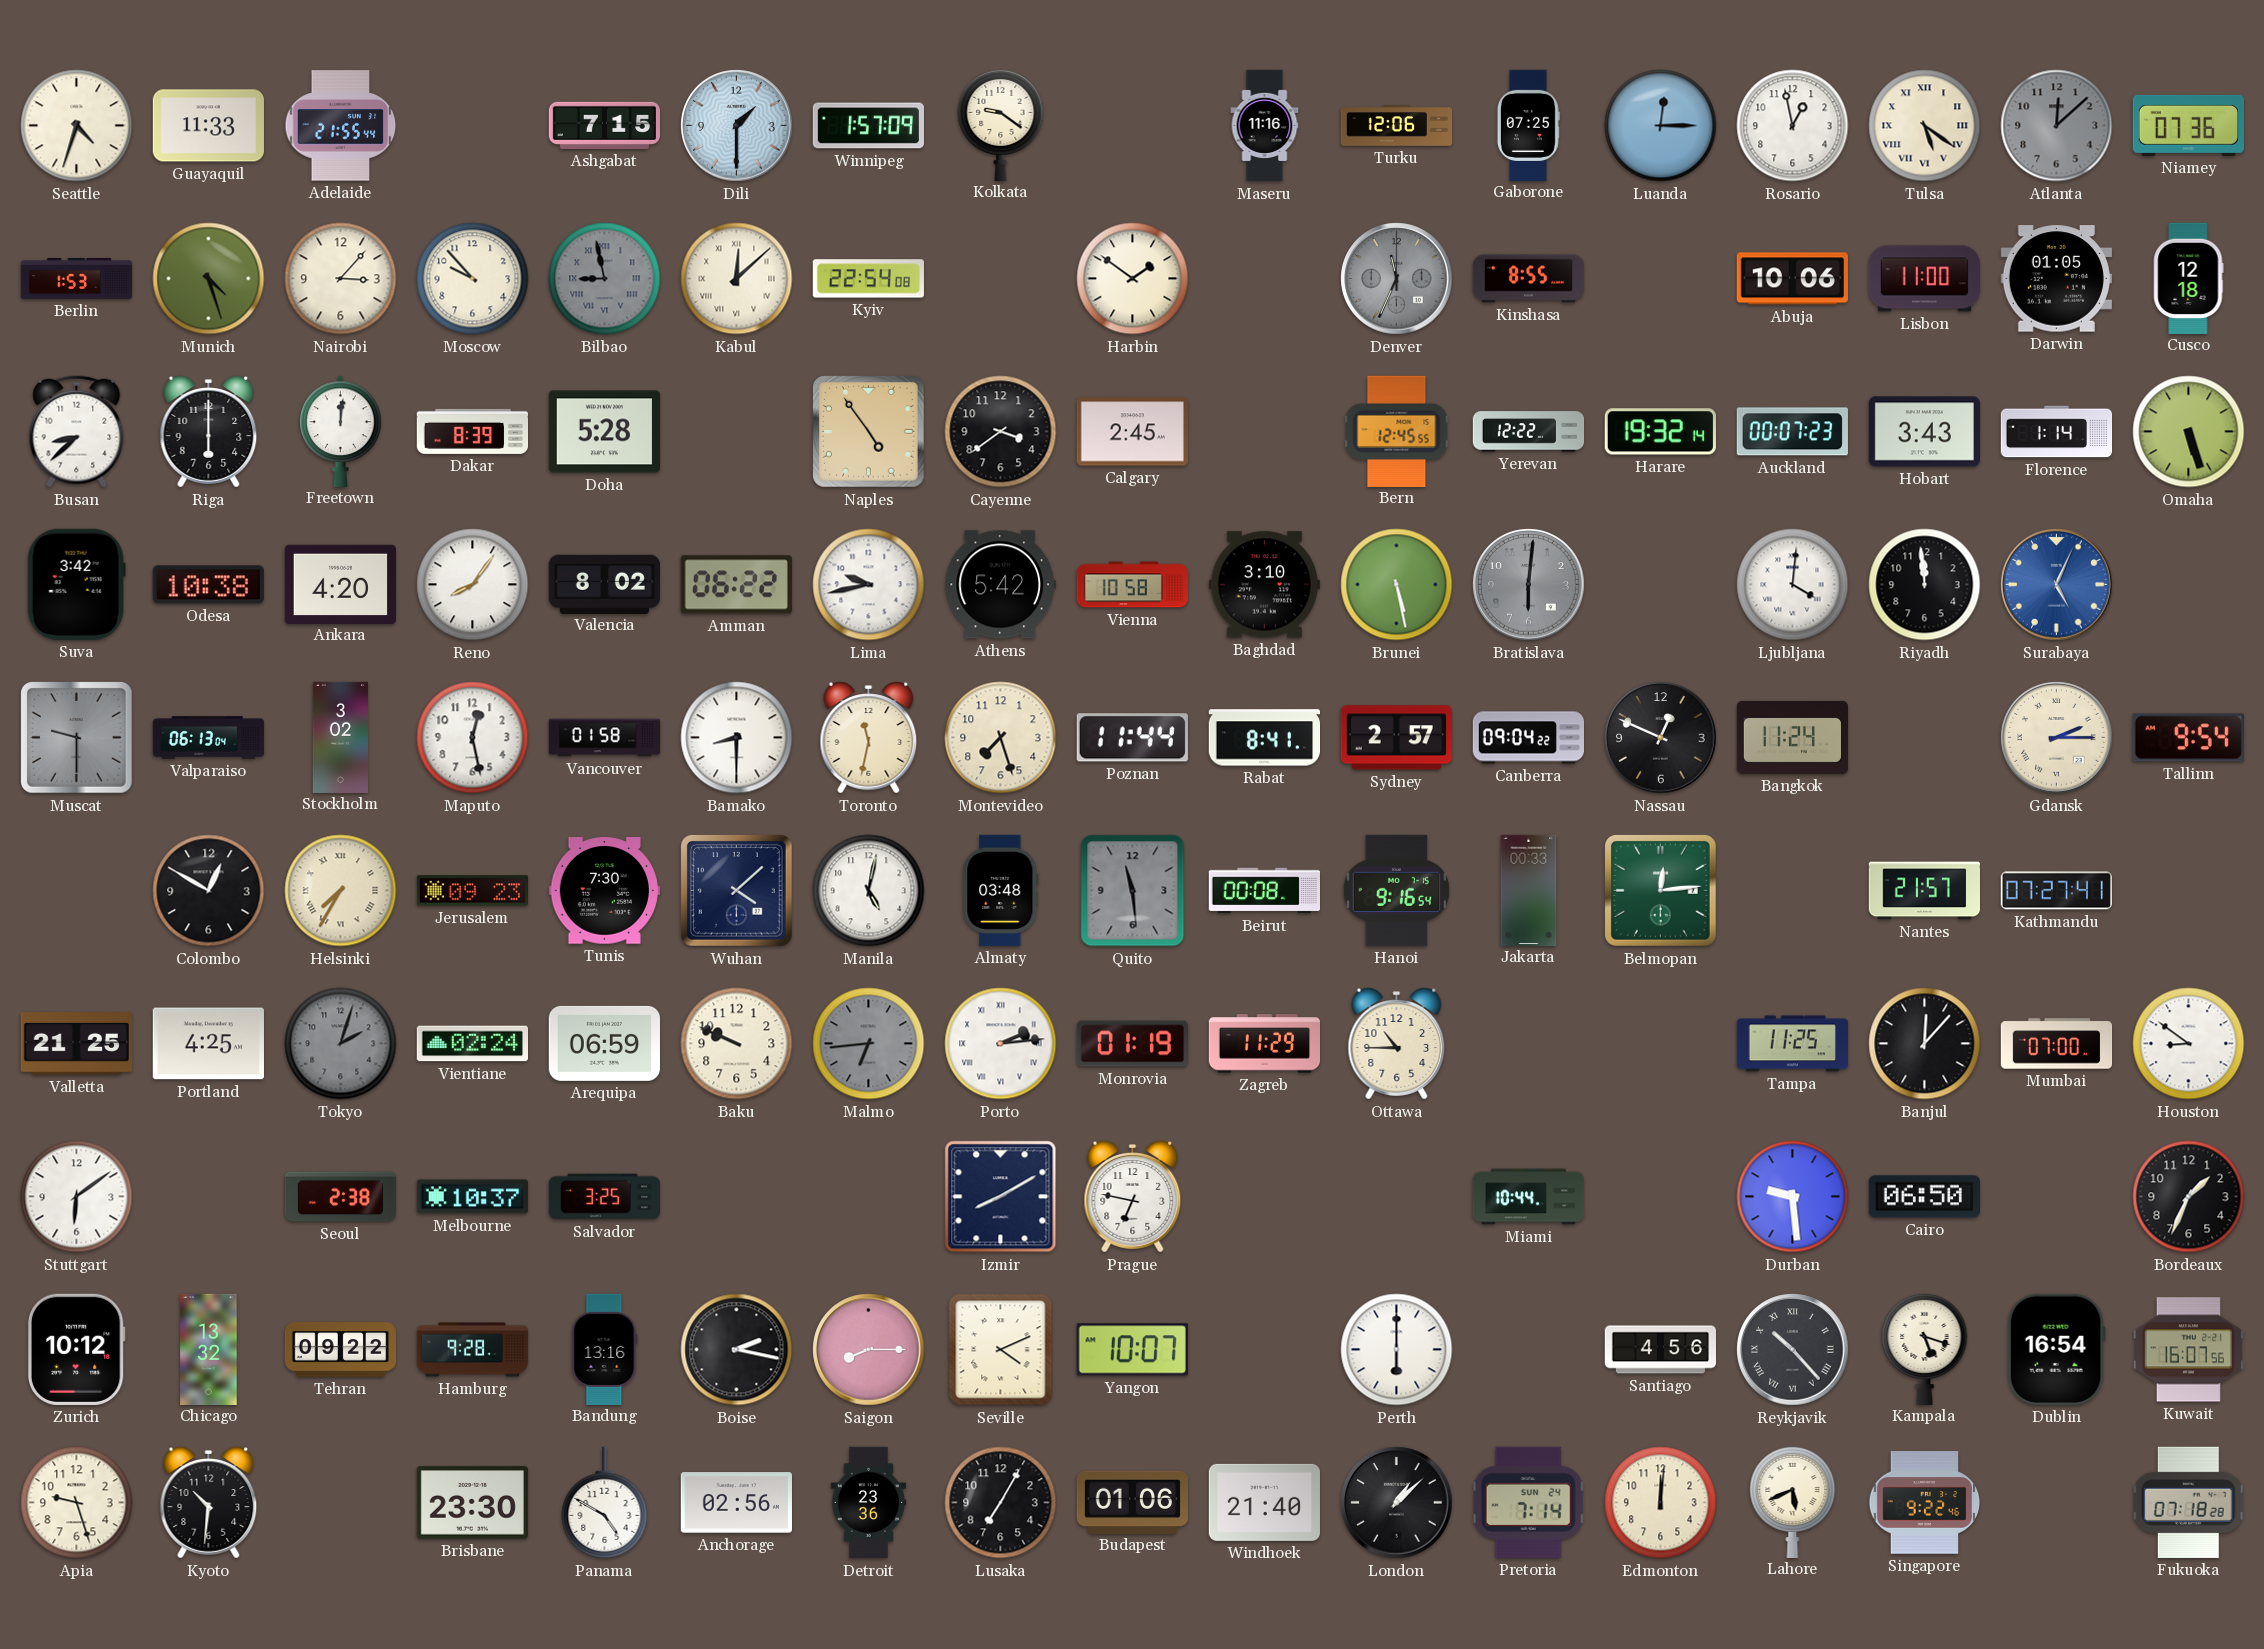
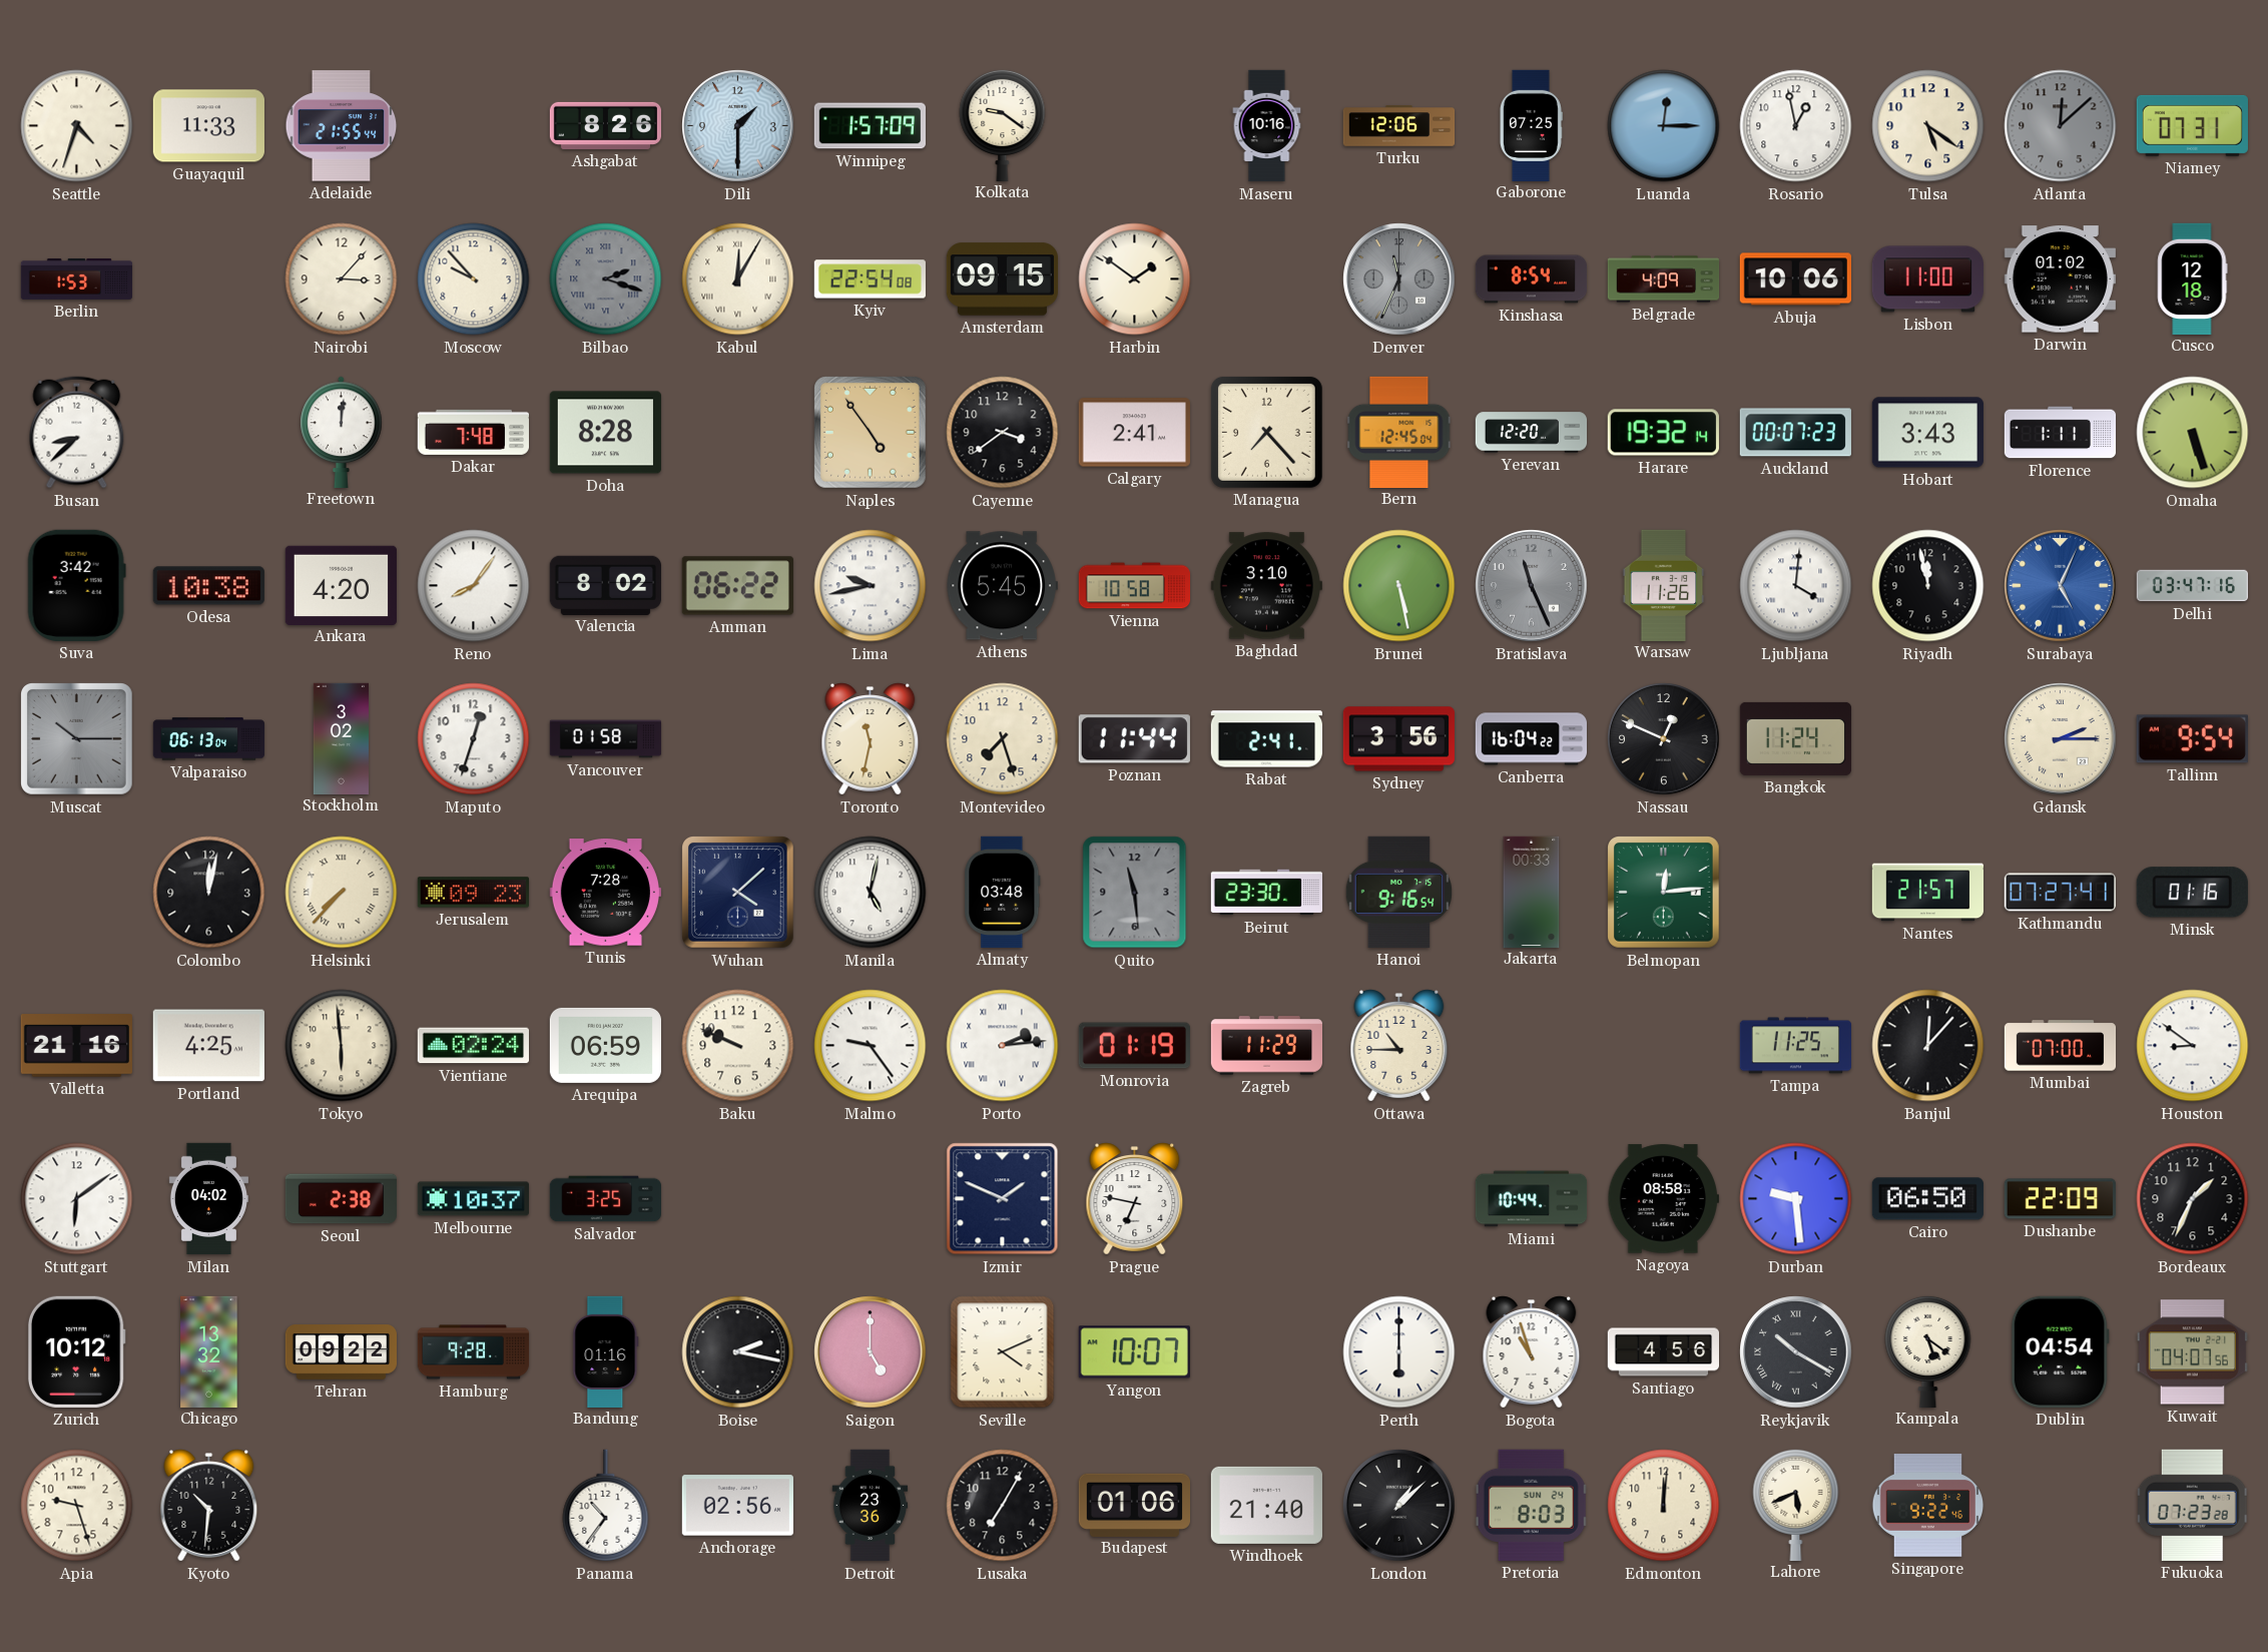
Ashgabat: 7:15 -> 8:26
Maseru: 11:16 -> 10:16
Tulsa numerals: Roman -> Arabic
Niamey: 07:36 -> 07:31
Munich: 4:27 -> none
Bilbao: 8:58 -> 2:18
Kabul: 12:08 -> 12:05
Amsterdam: none -> 09:15
Kinshasa: 8:55 -> 8:54
Belgrade: none -> 4:09
Darwin: 01:05 -> 01:02
Riga: 6:00 -> none
Dakar: 8:39 -> 7:48
Doha: 5:28 -> 8:28
Calgary: 2:45 -> 2:41
Managua: none -> 7:23
Bern: 12:45:55 -> 12:45:04
Yerevan: 12:22 -> 12:20
Florence: 1:14 -> 1:11
Athens: 5:42 -> 5:45
Bratislava: 6:01 -> 11:26
Warsaw: none -> 11:26
Riyadh: 11:59 -> 11:58
Delhi: none -> 03:47
Muscat: 9:30 -> 10:15
Maputo: 12:28 -> 12:33
Bamako: 8:30 -> none
Rabat: 8:41 -> 2:41
Sydney: 2:57 -> 3:56
Canberra: 09:04 -> 16:04
Colombo: 12:50 -> 12:02
Helsinki: 7:35 -> 7:37
Tunis: 7:30 -> 7:28
Beirut: 00:08 -> 23:30
Minsk: none -> 01:16
Valletta: 21:25 -> 21:16
Tokyo: 2:03 -> 5:59
Tokyo dial: grey -> cream
Malmo: 6:44 -> 9:24
Malmo dial: grey -> white
Milan: none -> 04:02
Izmir: 8:10 -> 1:49
Nagoya: none -> 08:58
Dushanbe: none -> 22:09
Bandung: 13:16 -> 01:16
Saigon: 8:15 -> 5:00
Bogota: none -> 10:57
Reykjavik: 10:23 -> 10:20
Kampala: 5:18 -> 5:21
Dublin: 16:54 -> 04:54
Kuwait: 16:07 -> 04:07
Brisbane: 23:30 -> none
Panama: 4:50 -> 10:36
Pretoria: 7:14 -> 8:03
Fukuoka: 07:18 -> 07:23
